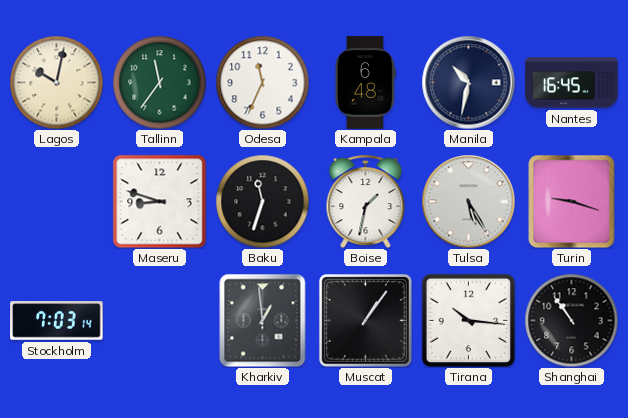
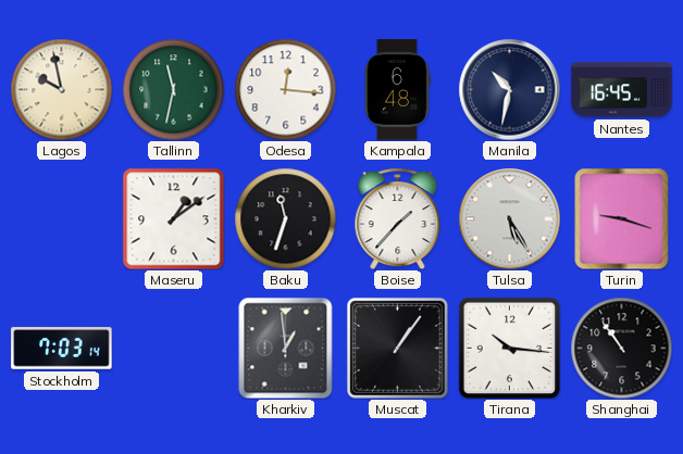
Lagos: 10:02 -> 9:58
Tallinn: 11:36 -> 11:32
Odesa: 11:34 -> 12:16
Maseru: 8:48 -> 1:09
Boise: 1:32 -> 1:37
